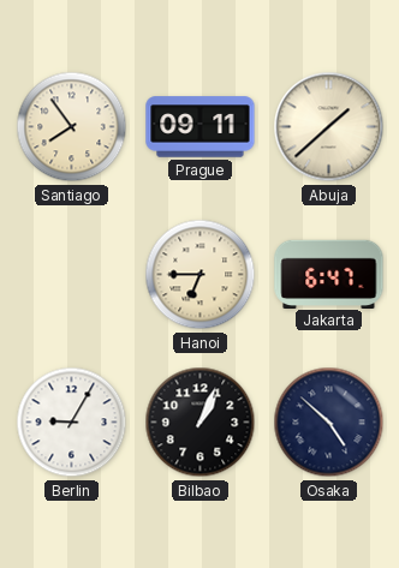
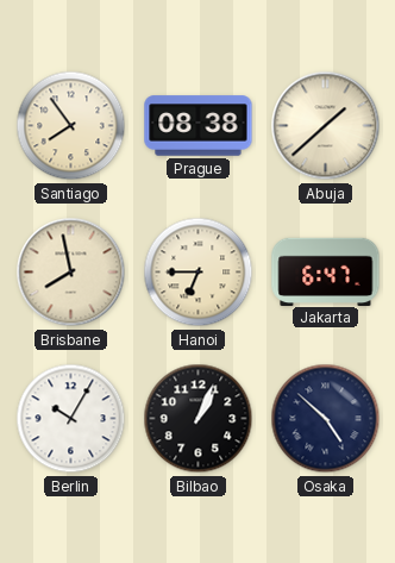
Prague: 09:11 -> 08:38
Brisbane: none -> 7:58
Berlin: 9:05 -> 10:05
